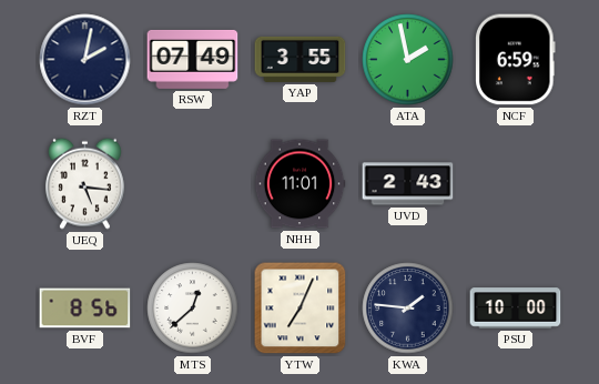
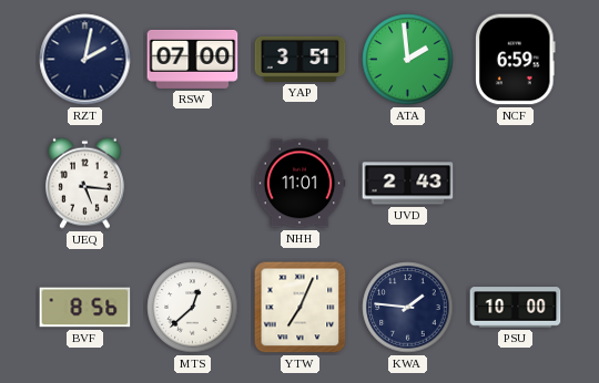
RSW: 07:49 -> 07:00
YAP: 3:55 -> 3:51
ATA: 1:58 -> 1:59
